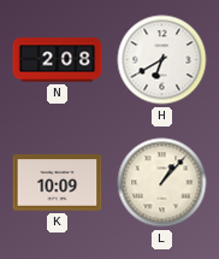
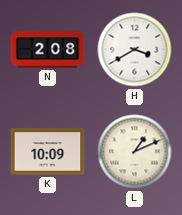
H: 6:40 -> 3:40
L: 1:07 -> 1:11
